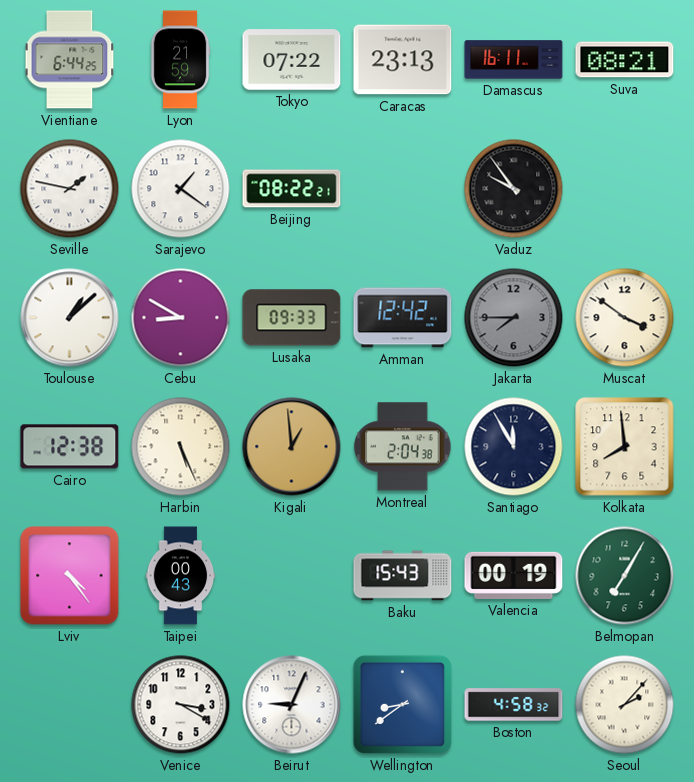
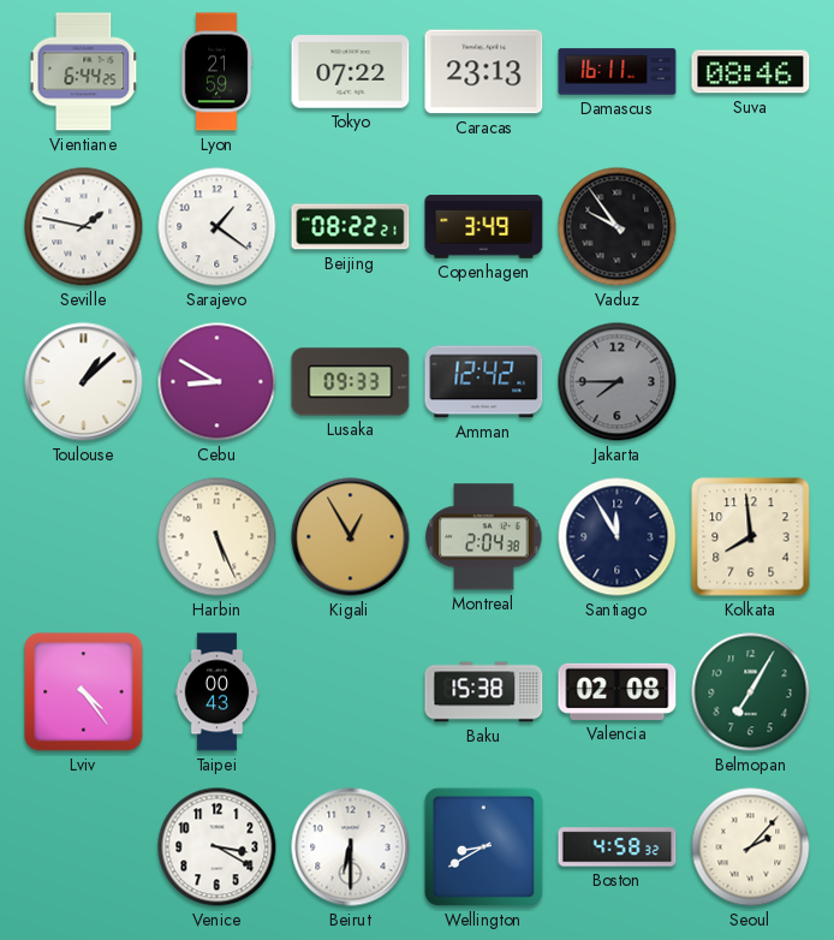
Suva: 08:21 -> 08:46
Copenhagen: none -> 3:49
Muscat: 3:51 -> none
Cairo: 12:38 -> none
Kigali: 12:59 -> 12:55
Baku: 15:43 -> 15:38
Valencia: 00:19 -> 02:08
Beirut: 9:04 -> 6:30
Wellington: 8:39 -> 8:40
